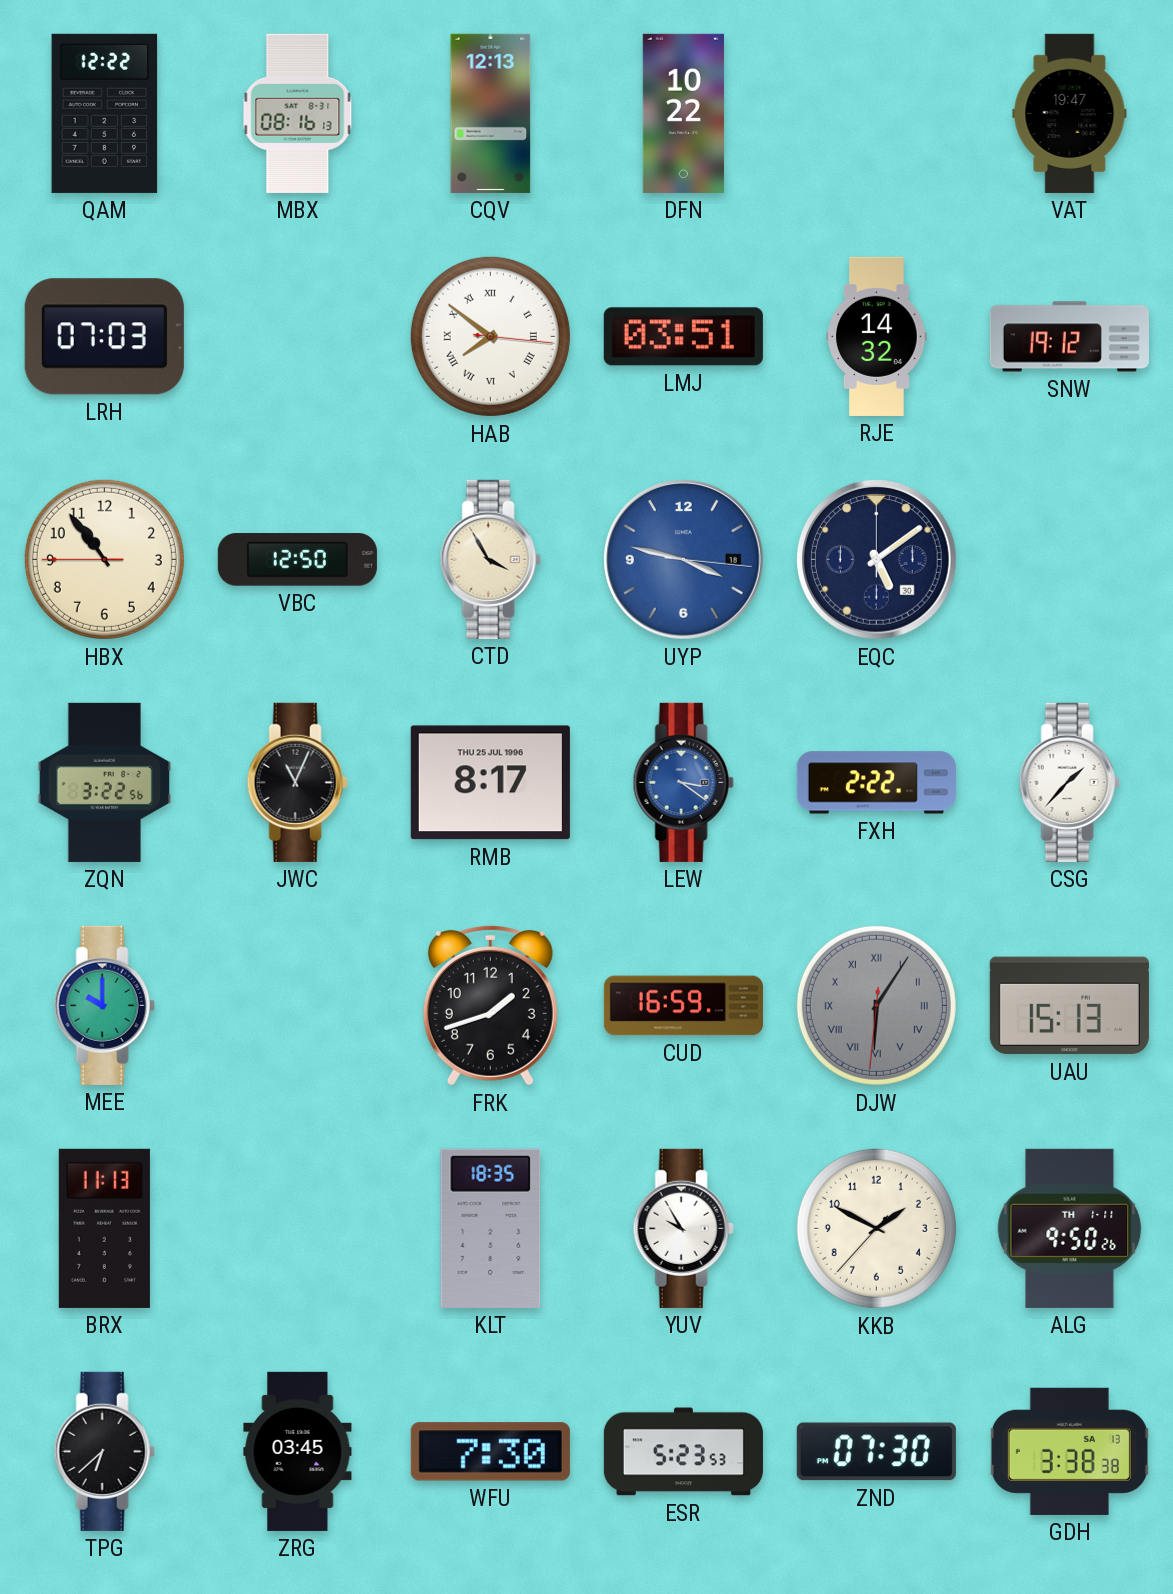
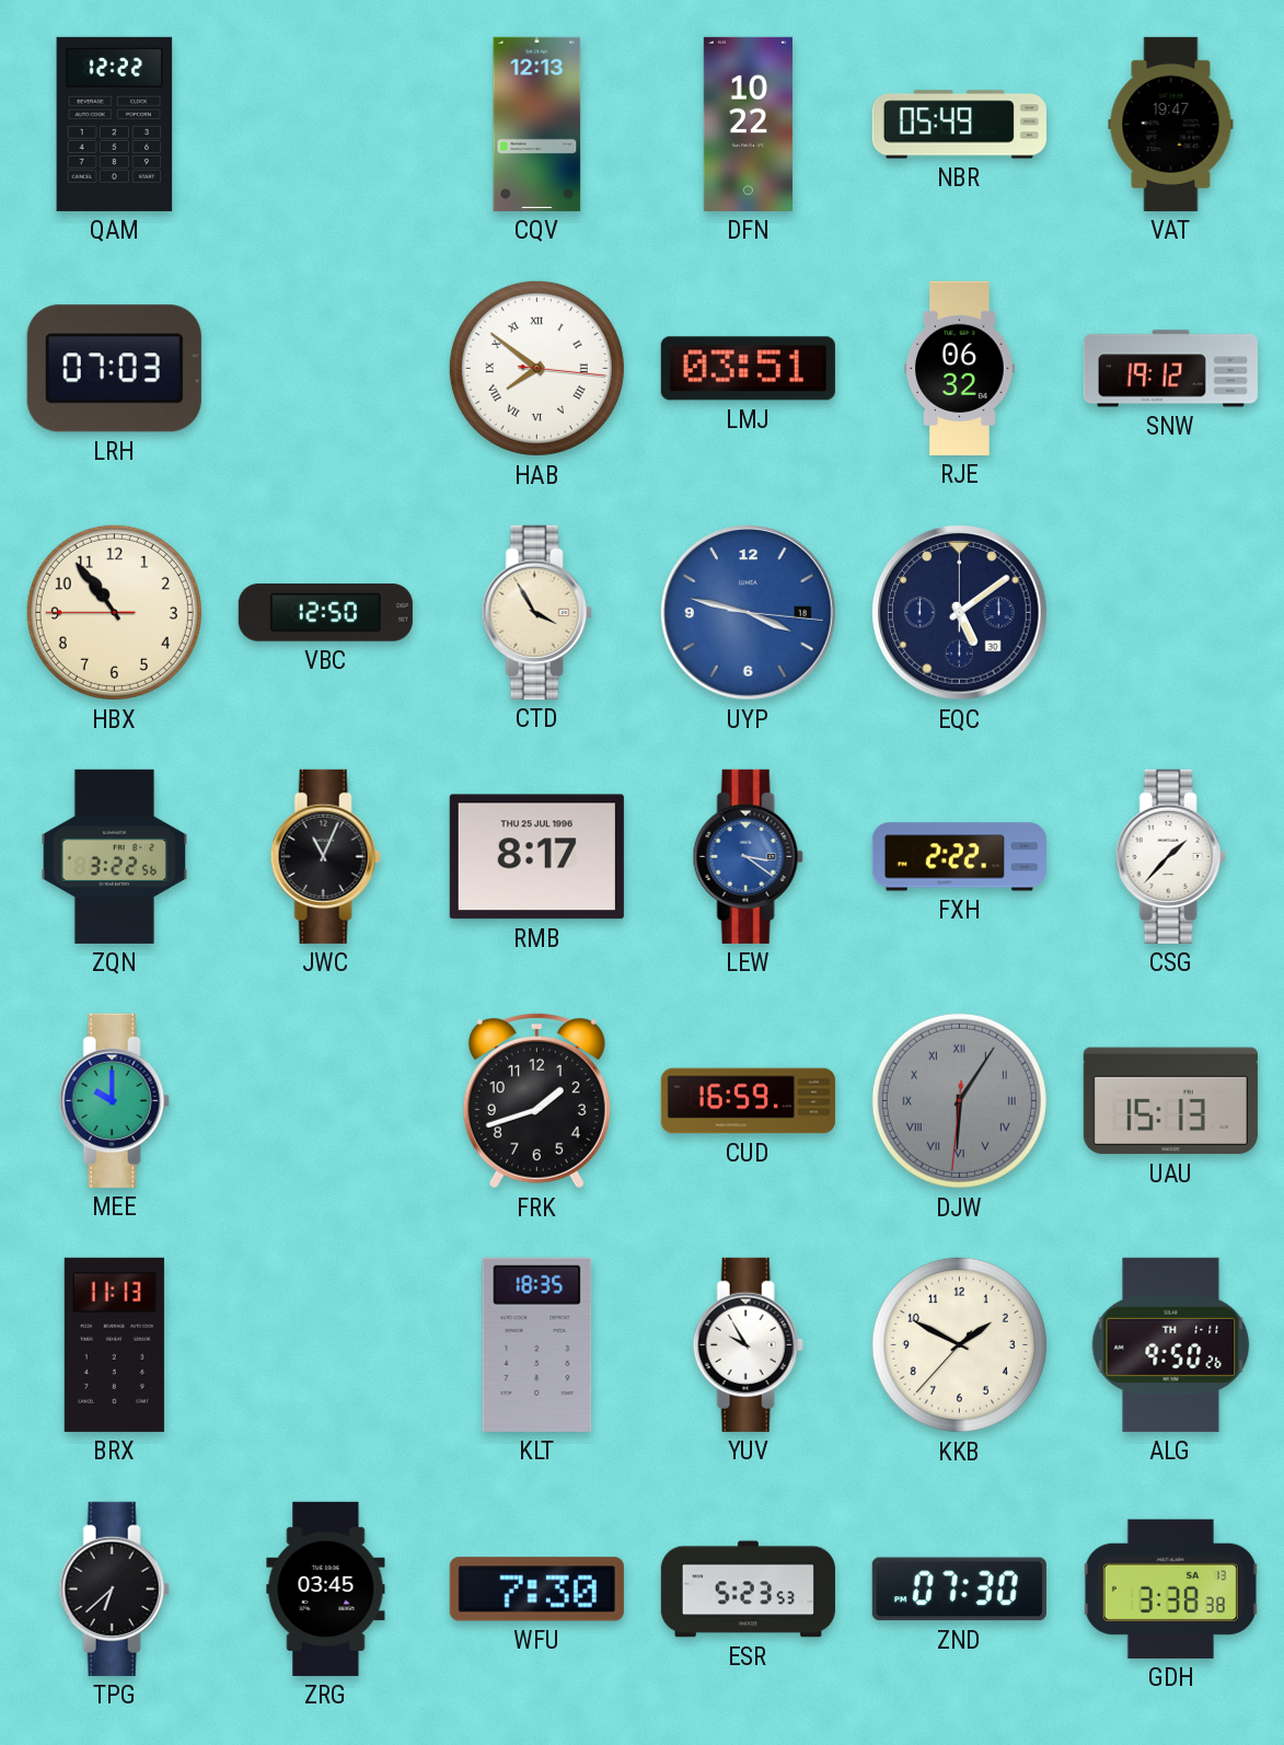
MBX: 08:16 -> none
NBR: none -> 05:49
RJE: 14:32 -> 06:32
